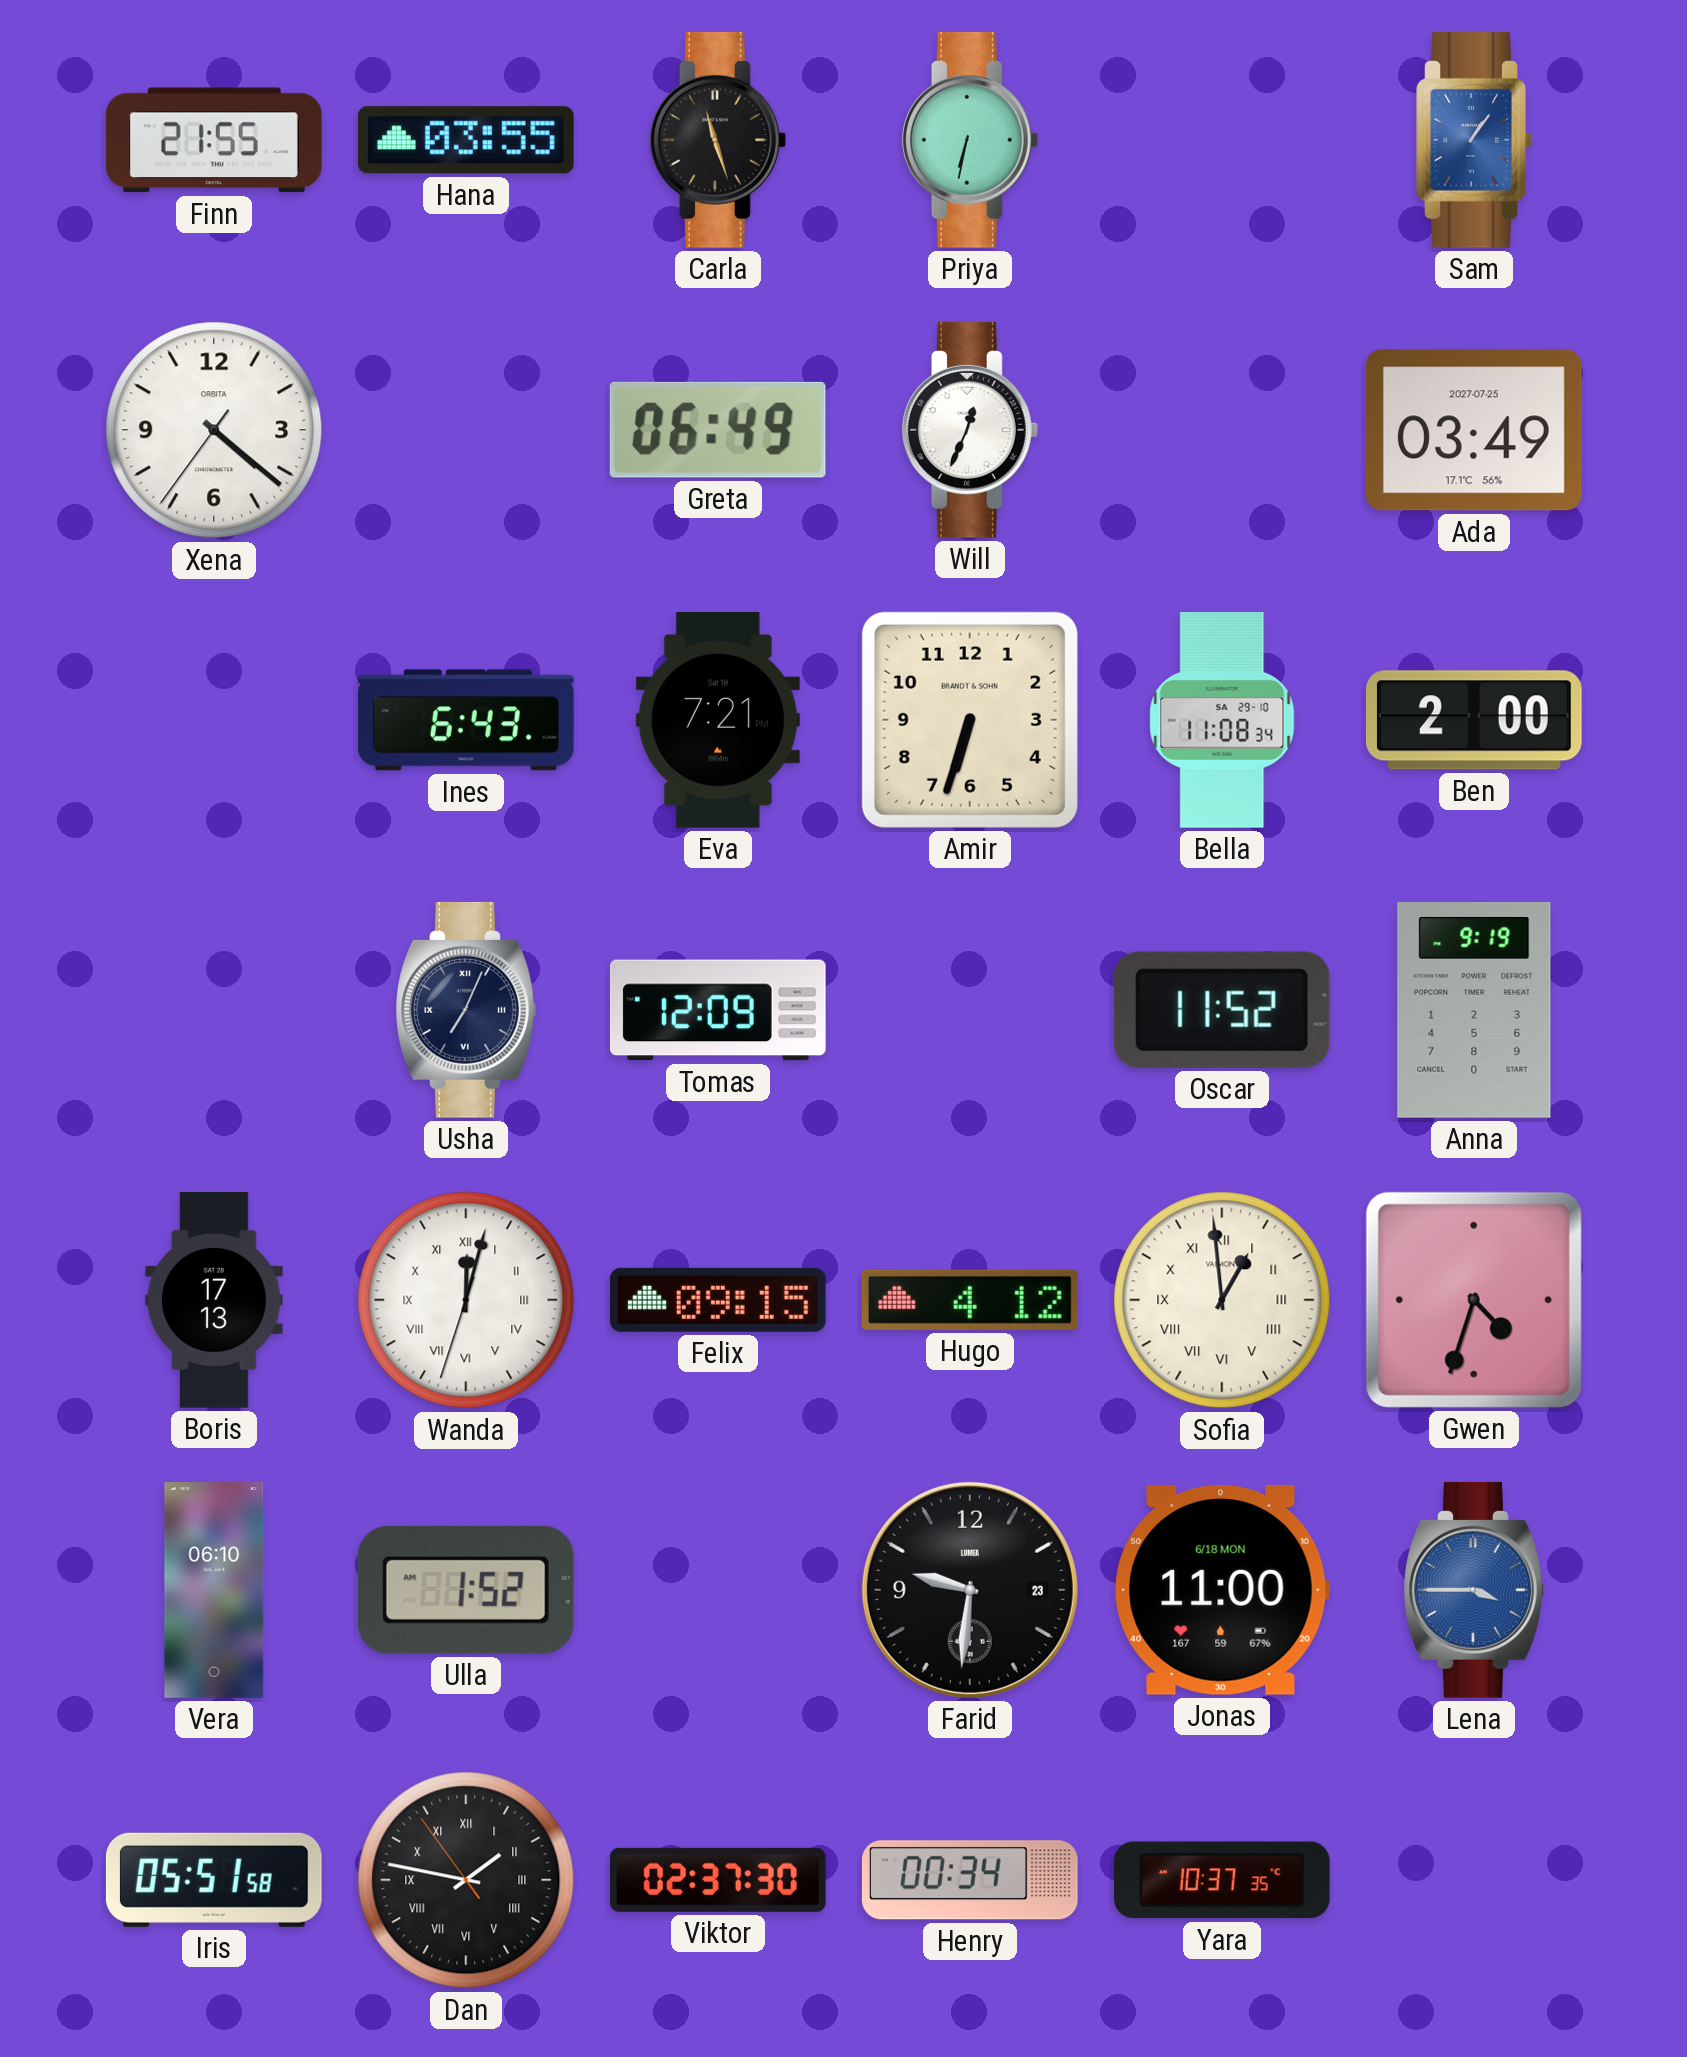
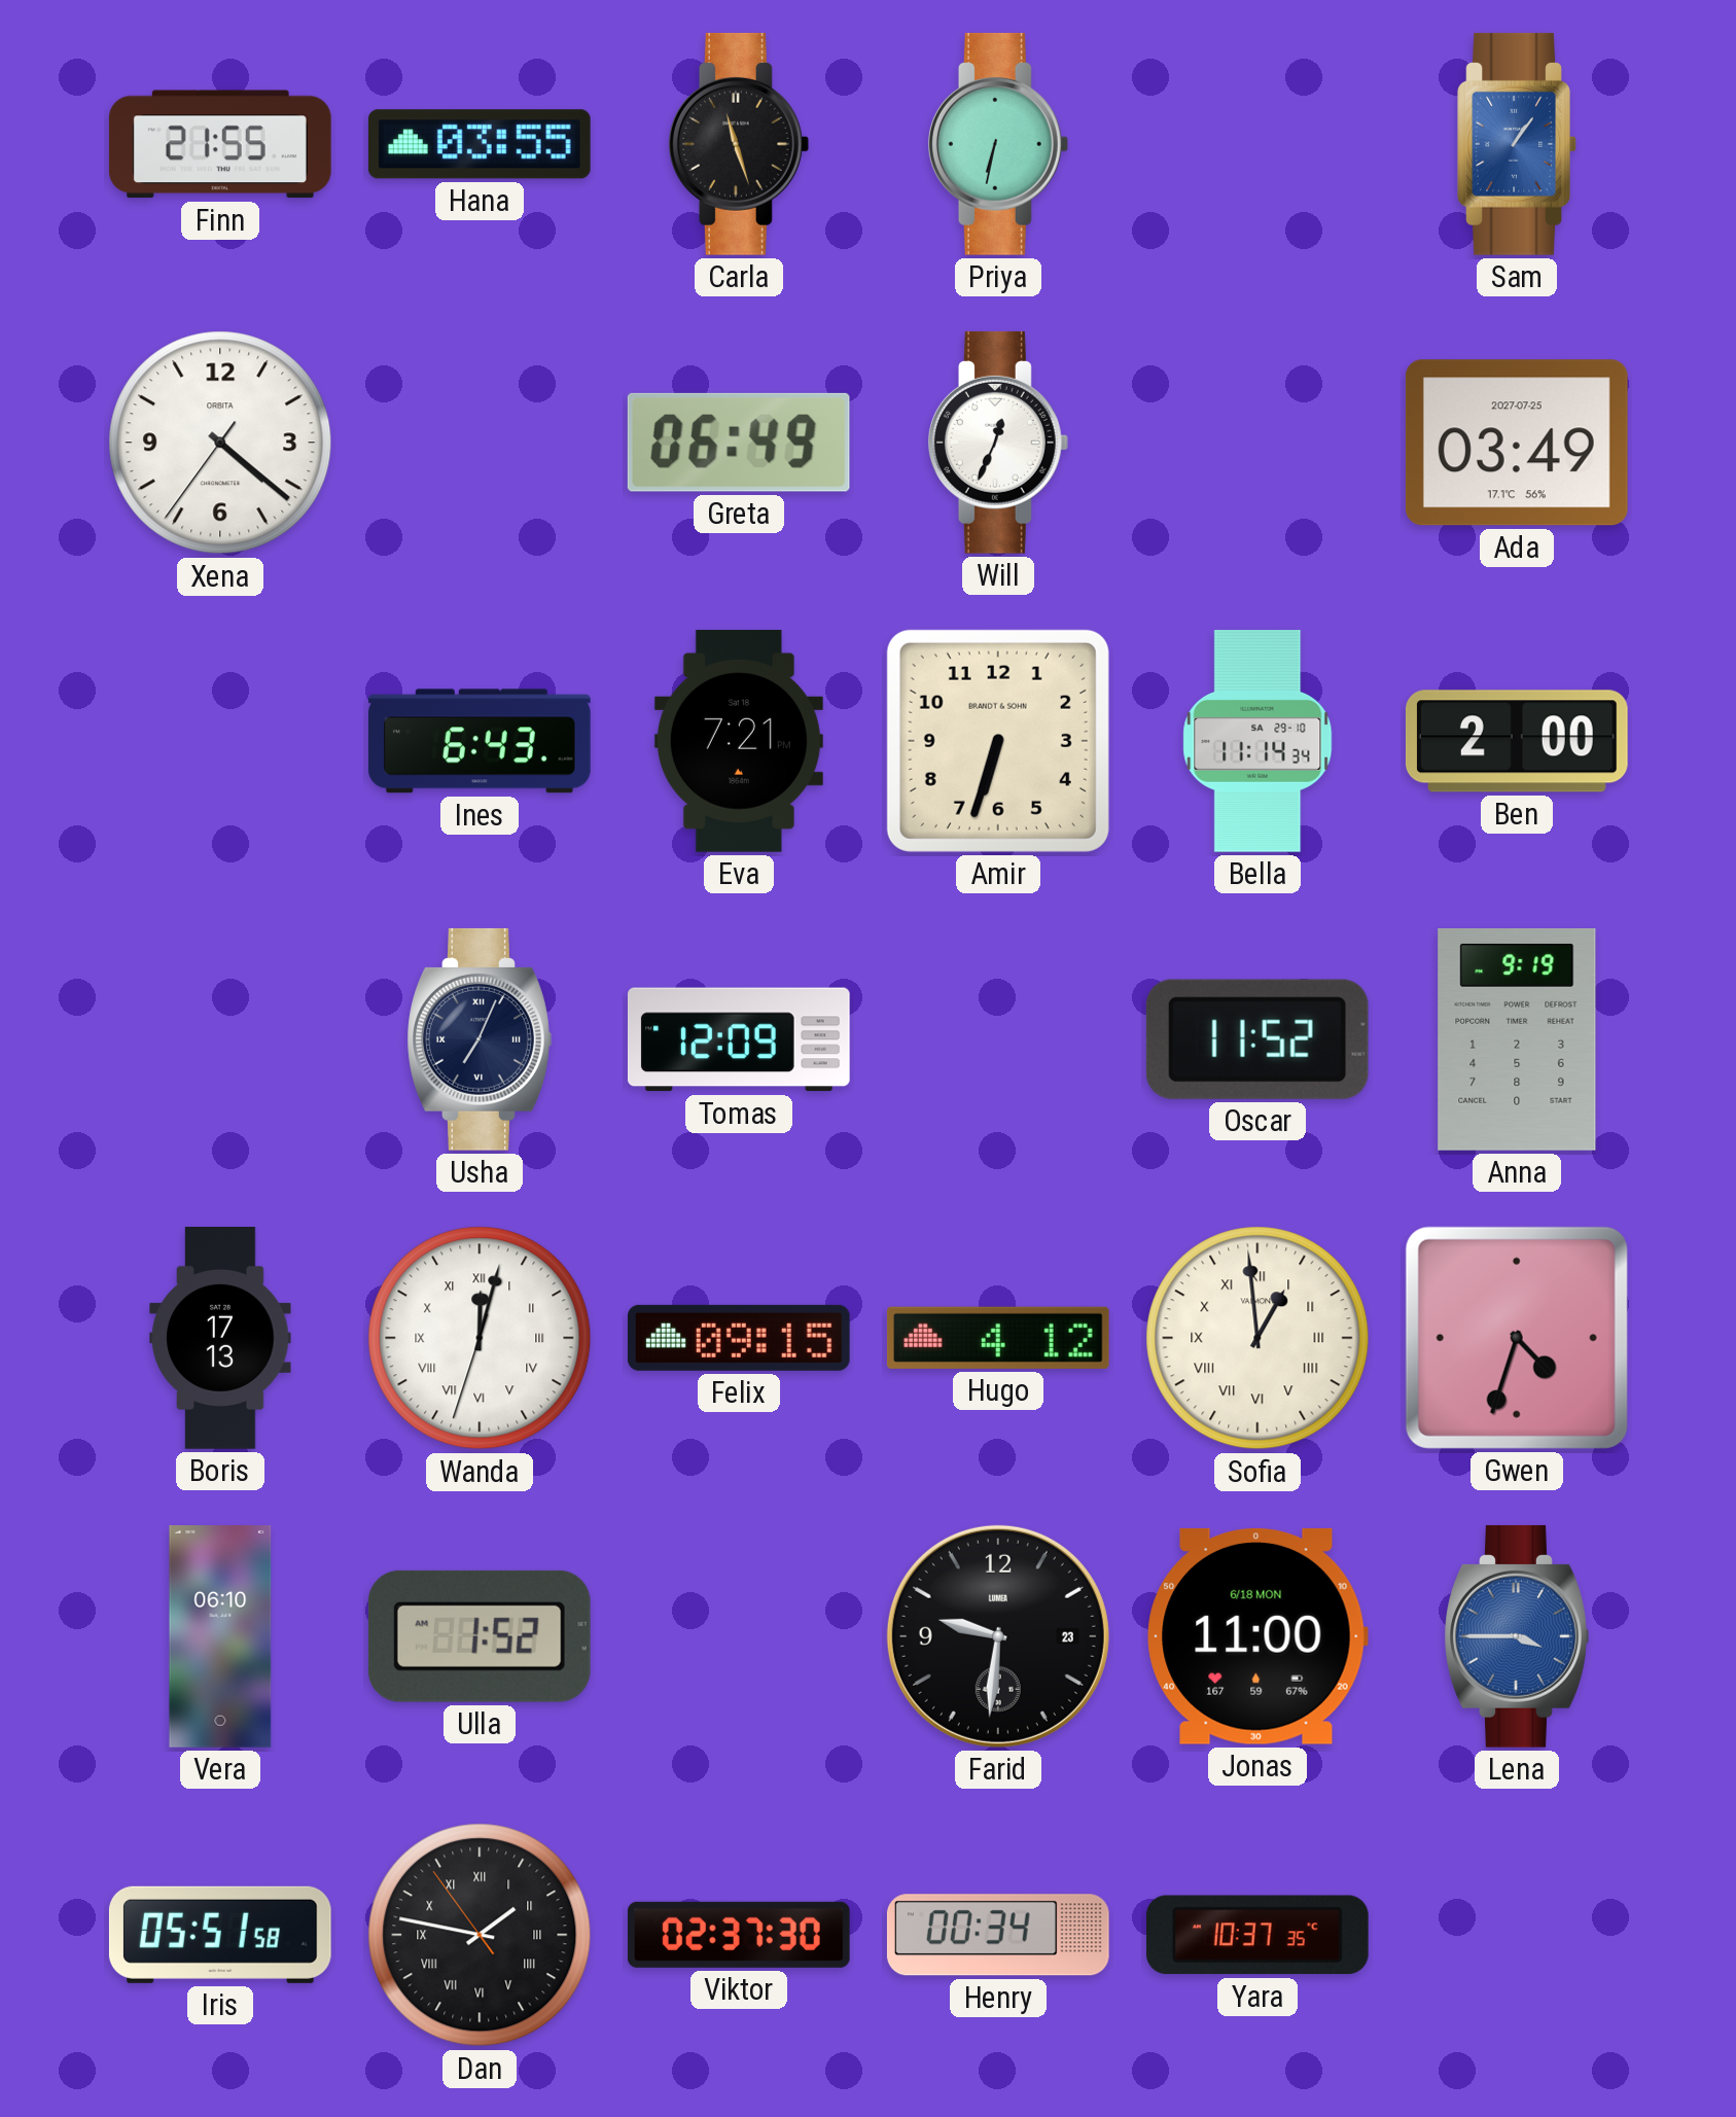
Bella: 11:08 -> 11:14
